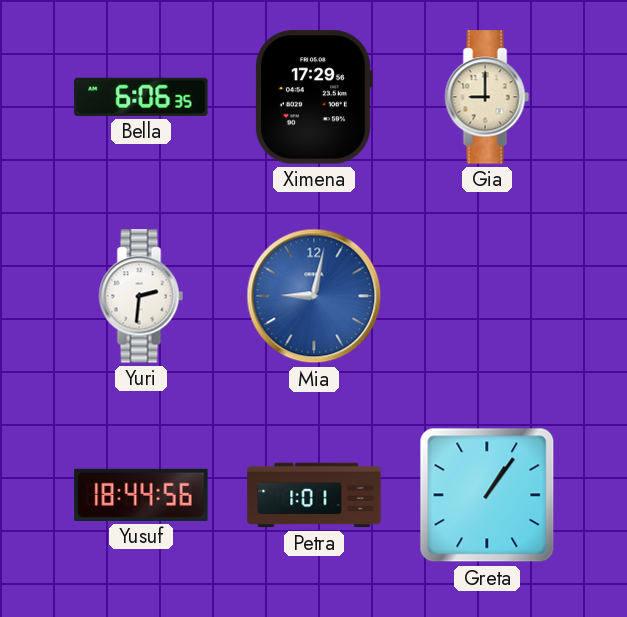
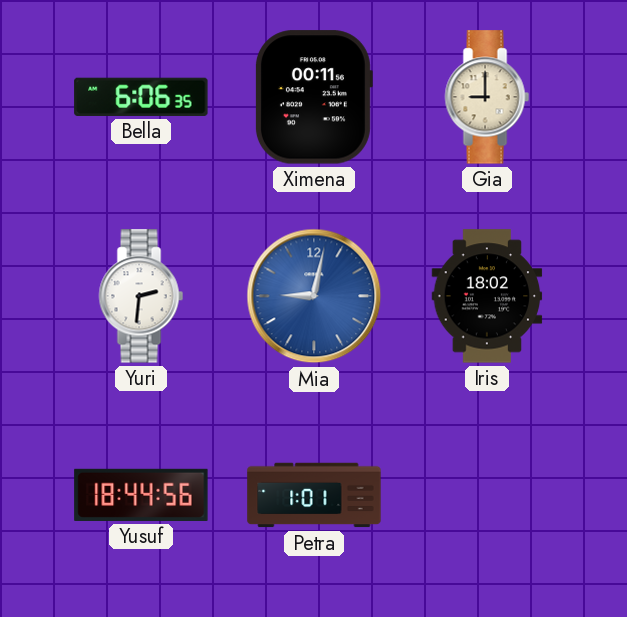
Ximena: 17:29 -> 00:11
Iris: none -> 18:02
Greta: 1:06 -> none
